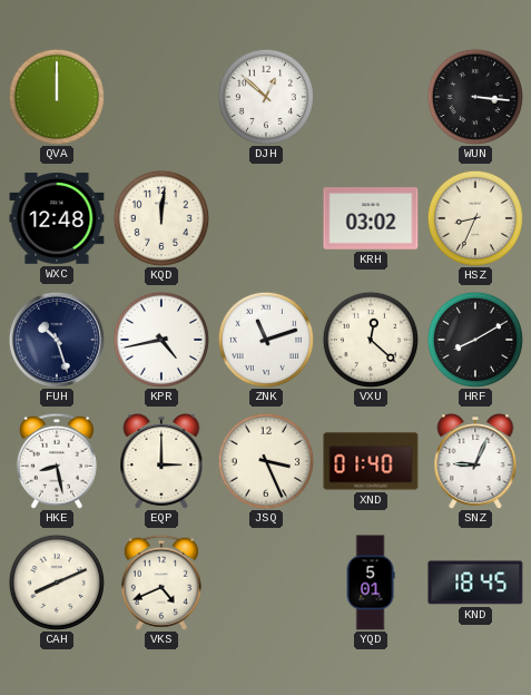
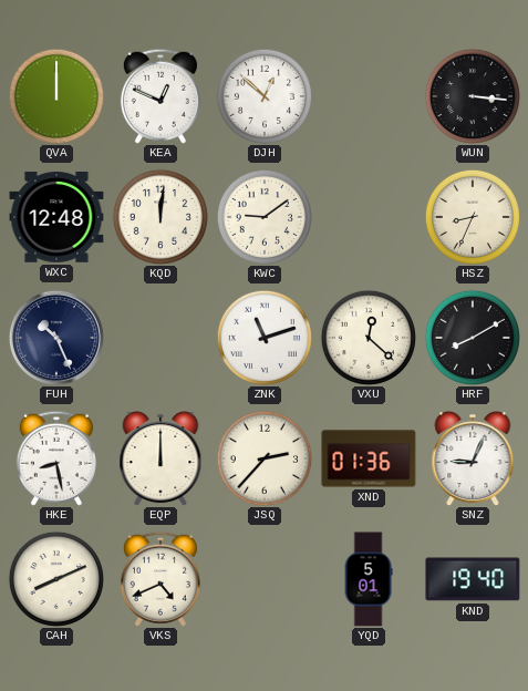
KEA: none -> 12:49
KWC: none -> 9:09
KRH: 03:02 -> none
FUH: 10:27 -> 10:26
KPR: 4:43 -> none
EQP: 3:00 -> 12:00
JSQ: 3:26 -> 2:37
XND: 01:40 -> 01:36
KND: 18:45 -> 19:40
